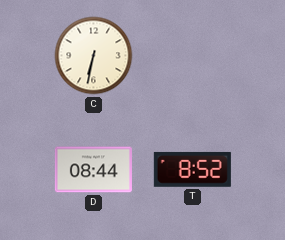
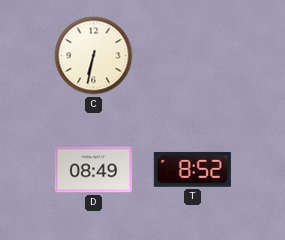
D: 08:44 -> 08:49
